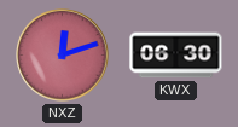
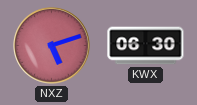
NXZ: 12:12 -> 5:12
